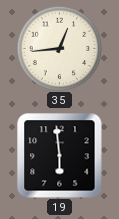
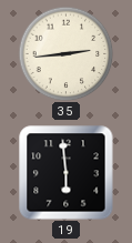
35: 12:44 -> 2:44
